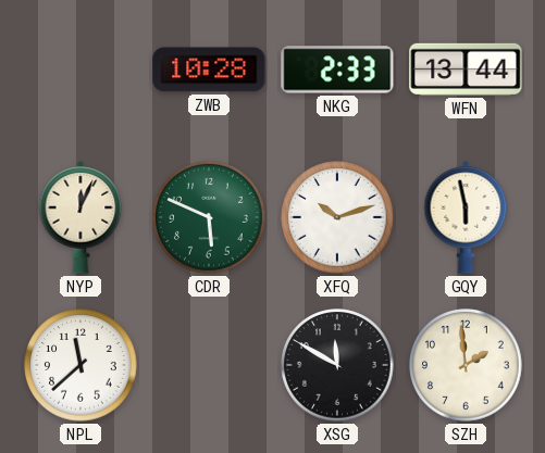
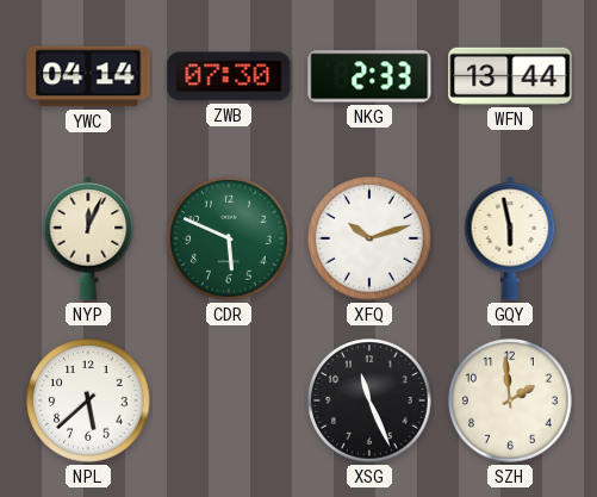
YWC: none -> 04:14
ZWB: 10:28 -> 07:30
NPL: 11:38 -> 5:38
XSG: 11:50 -> 11:26
